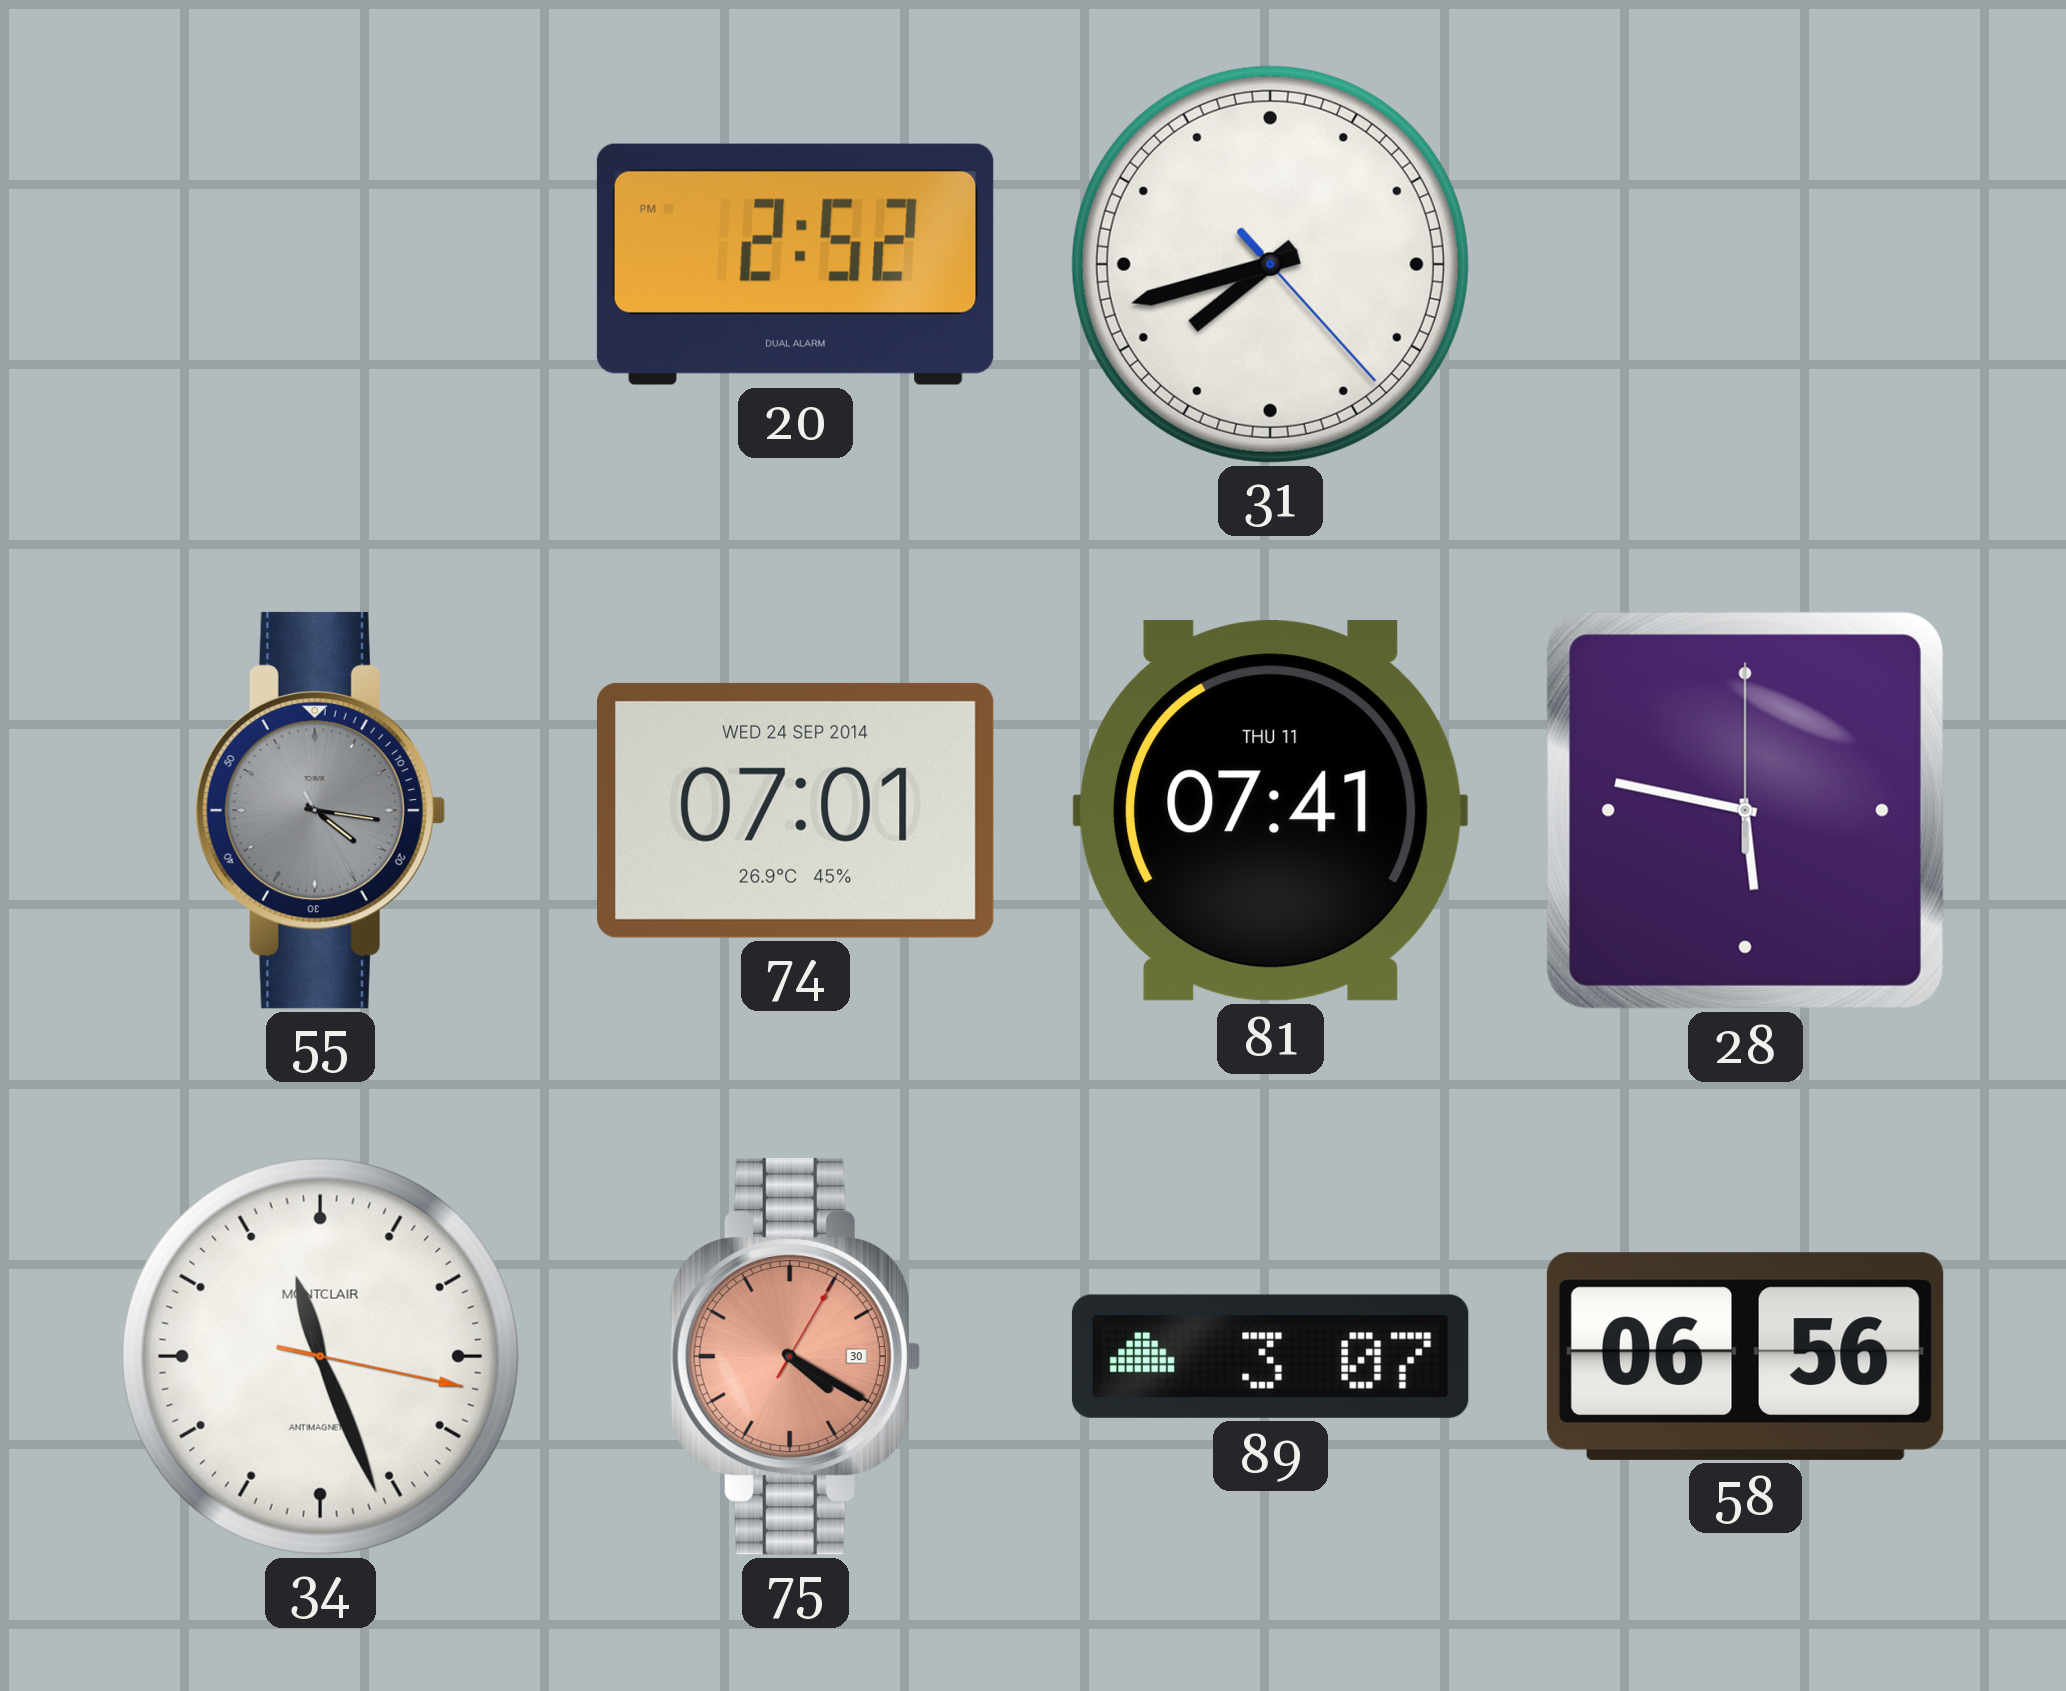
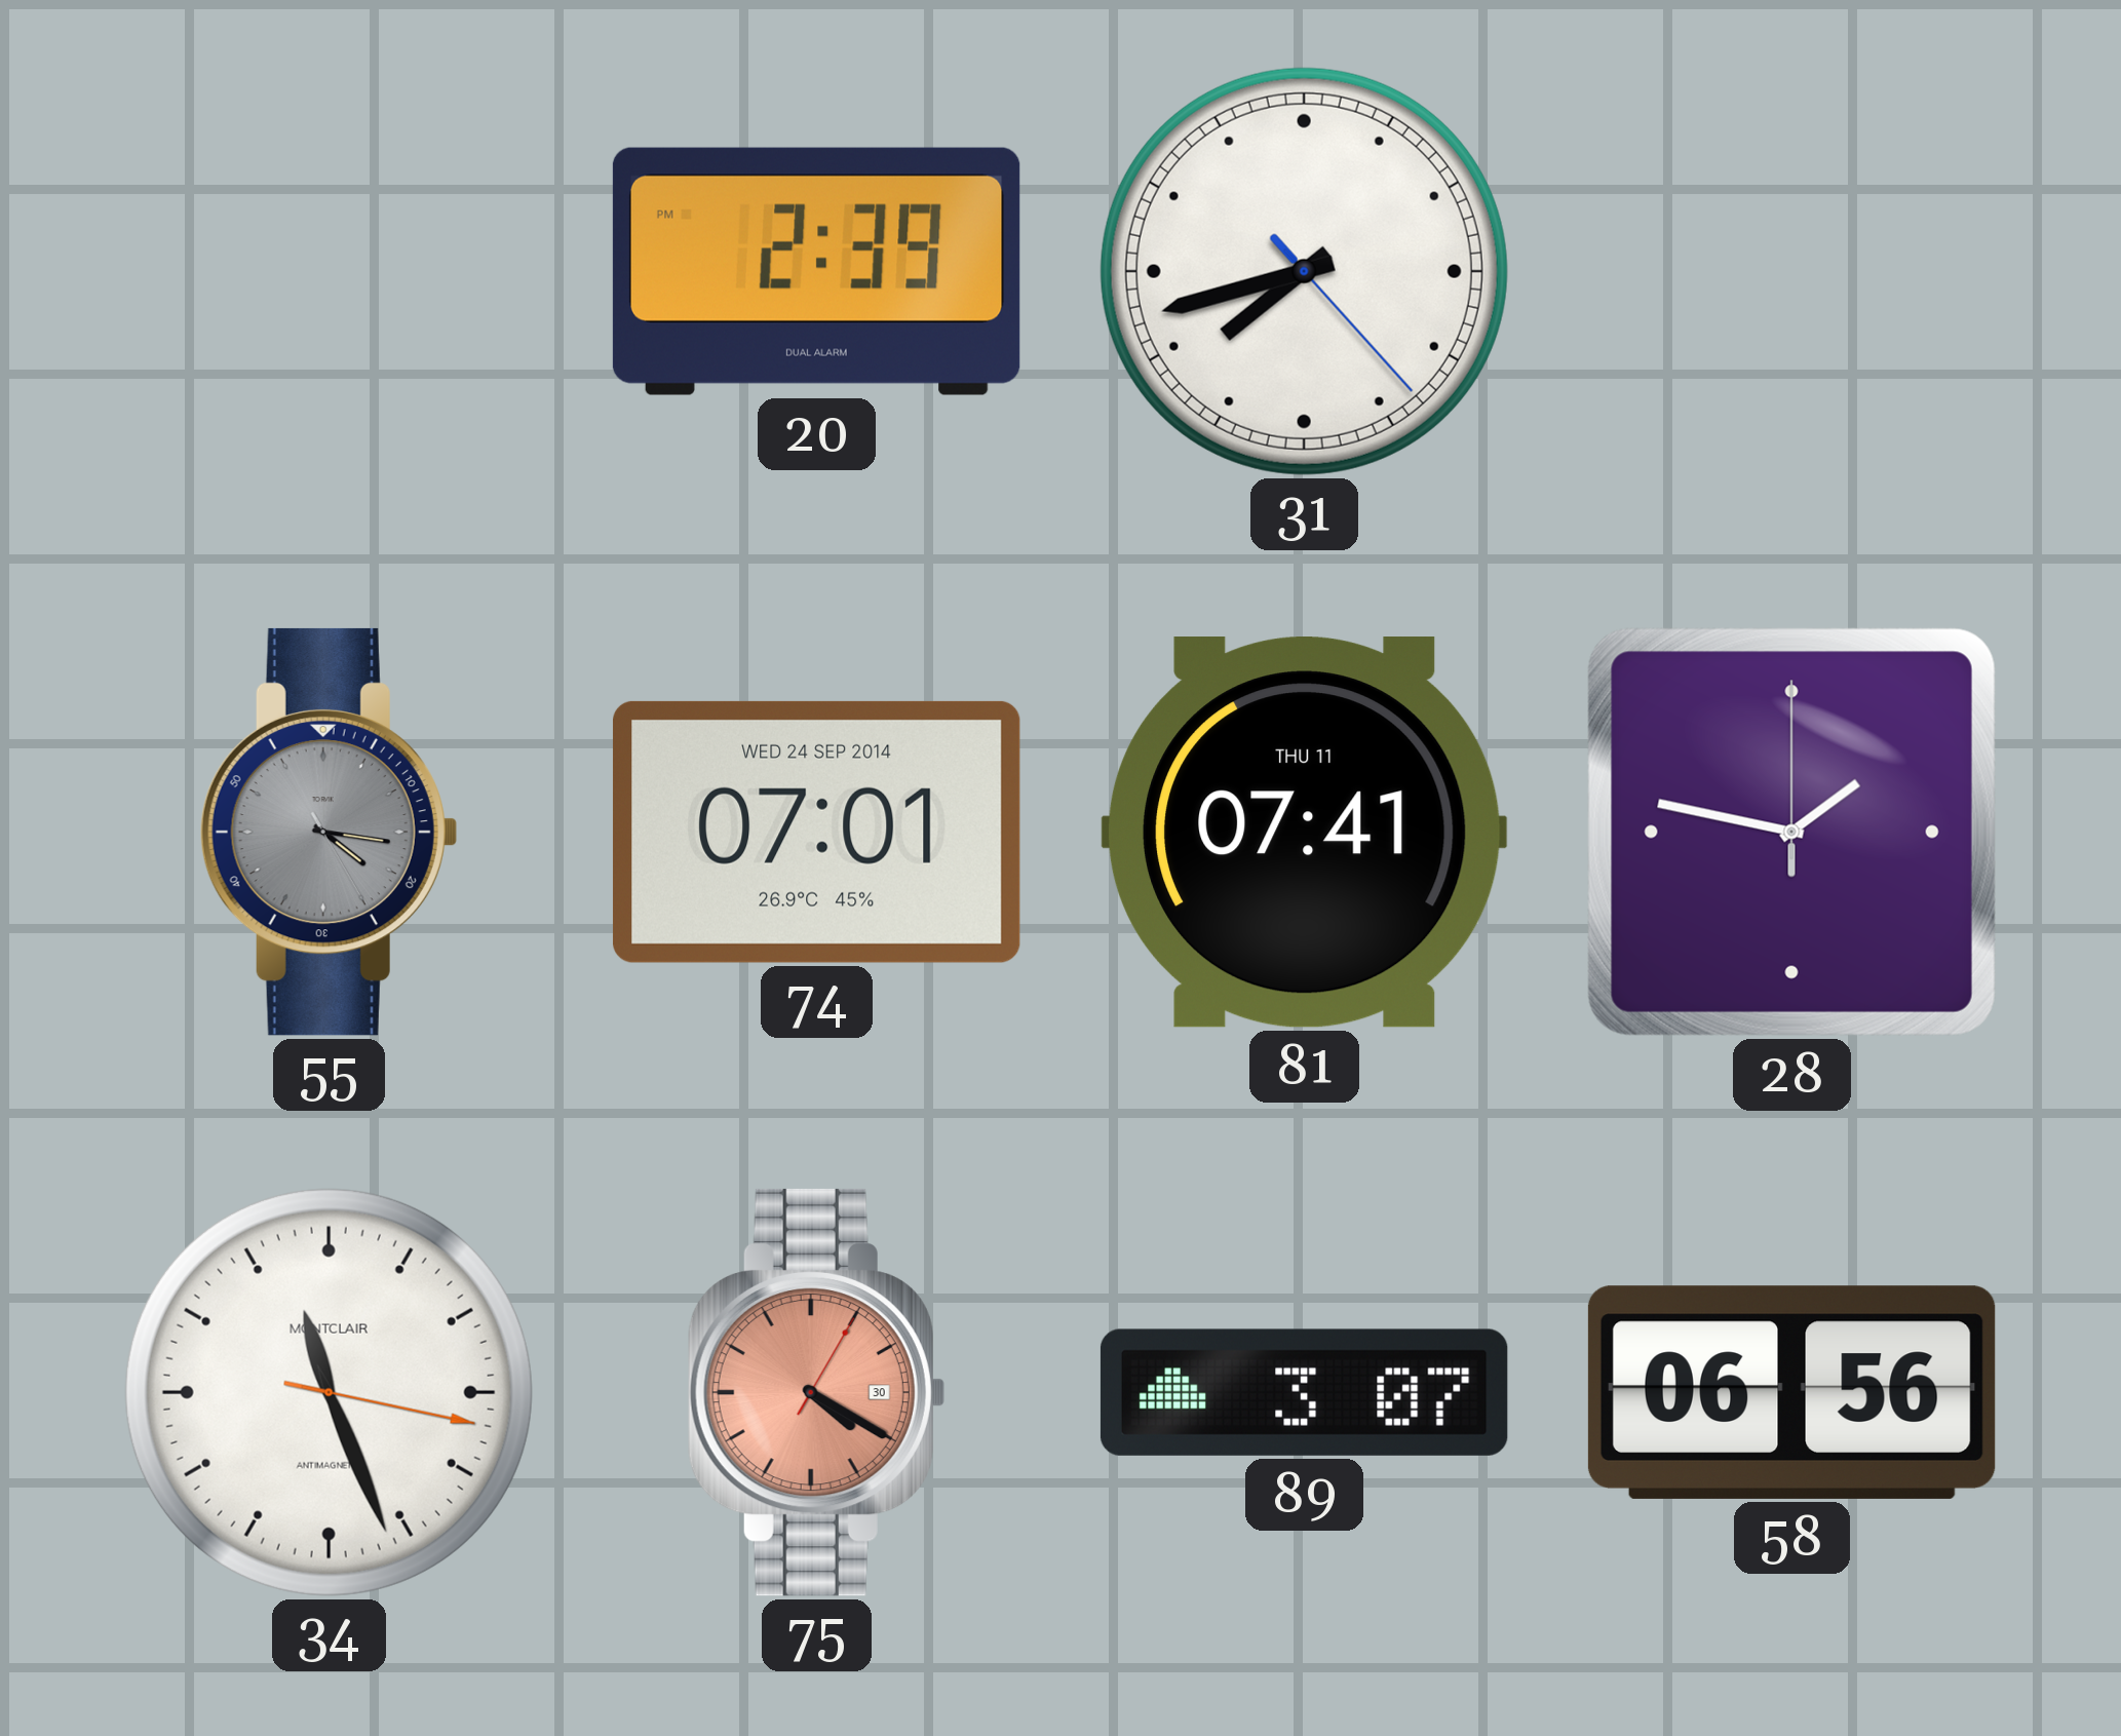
20: 2:52 -> 2:39
28: 5:47 -> 1:47
